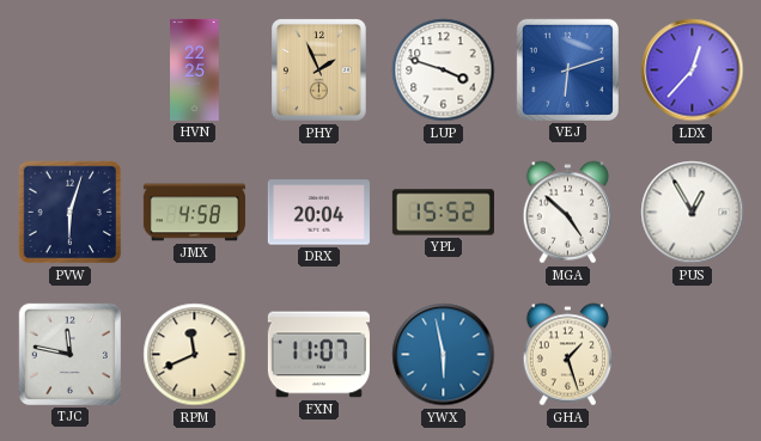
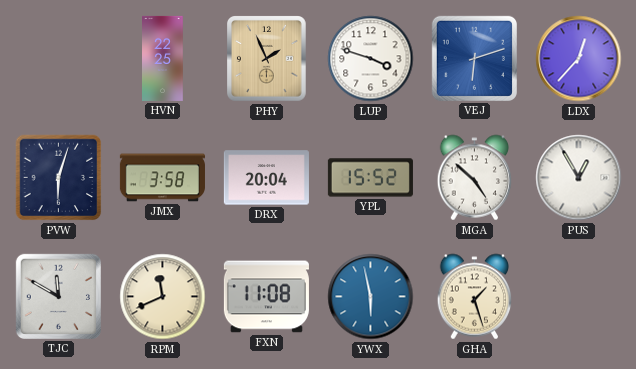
JMX: 4:58 -> 3:58
TJC: 11:47 -> 11:50
FXN: 11:07 -> 11:08
